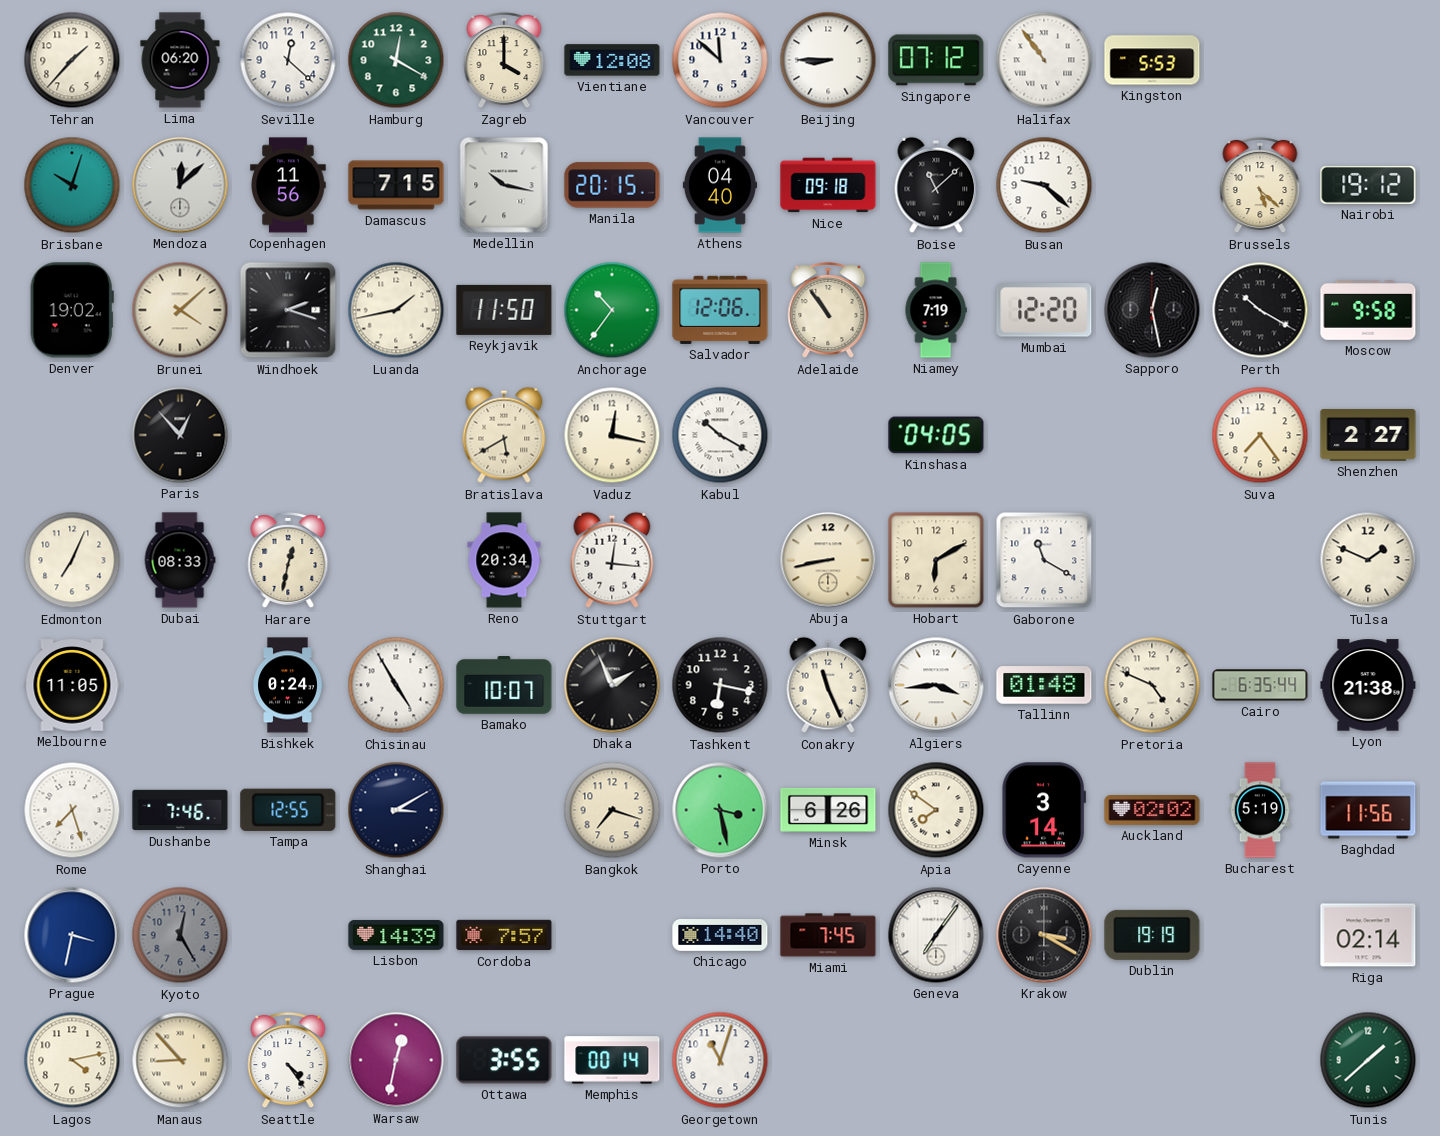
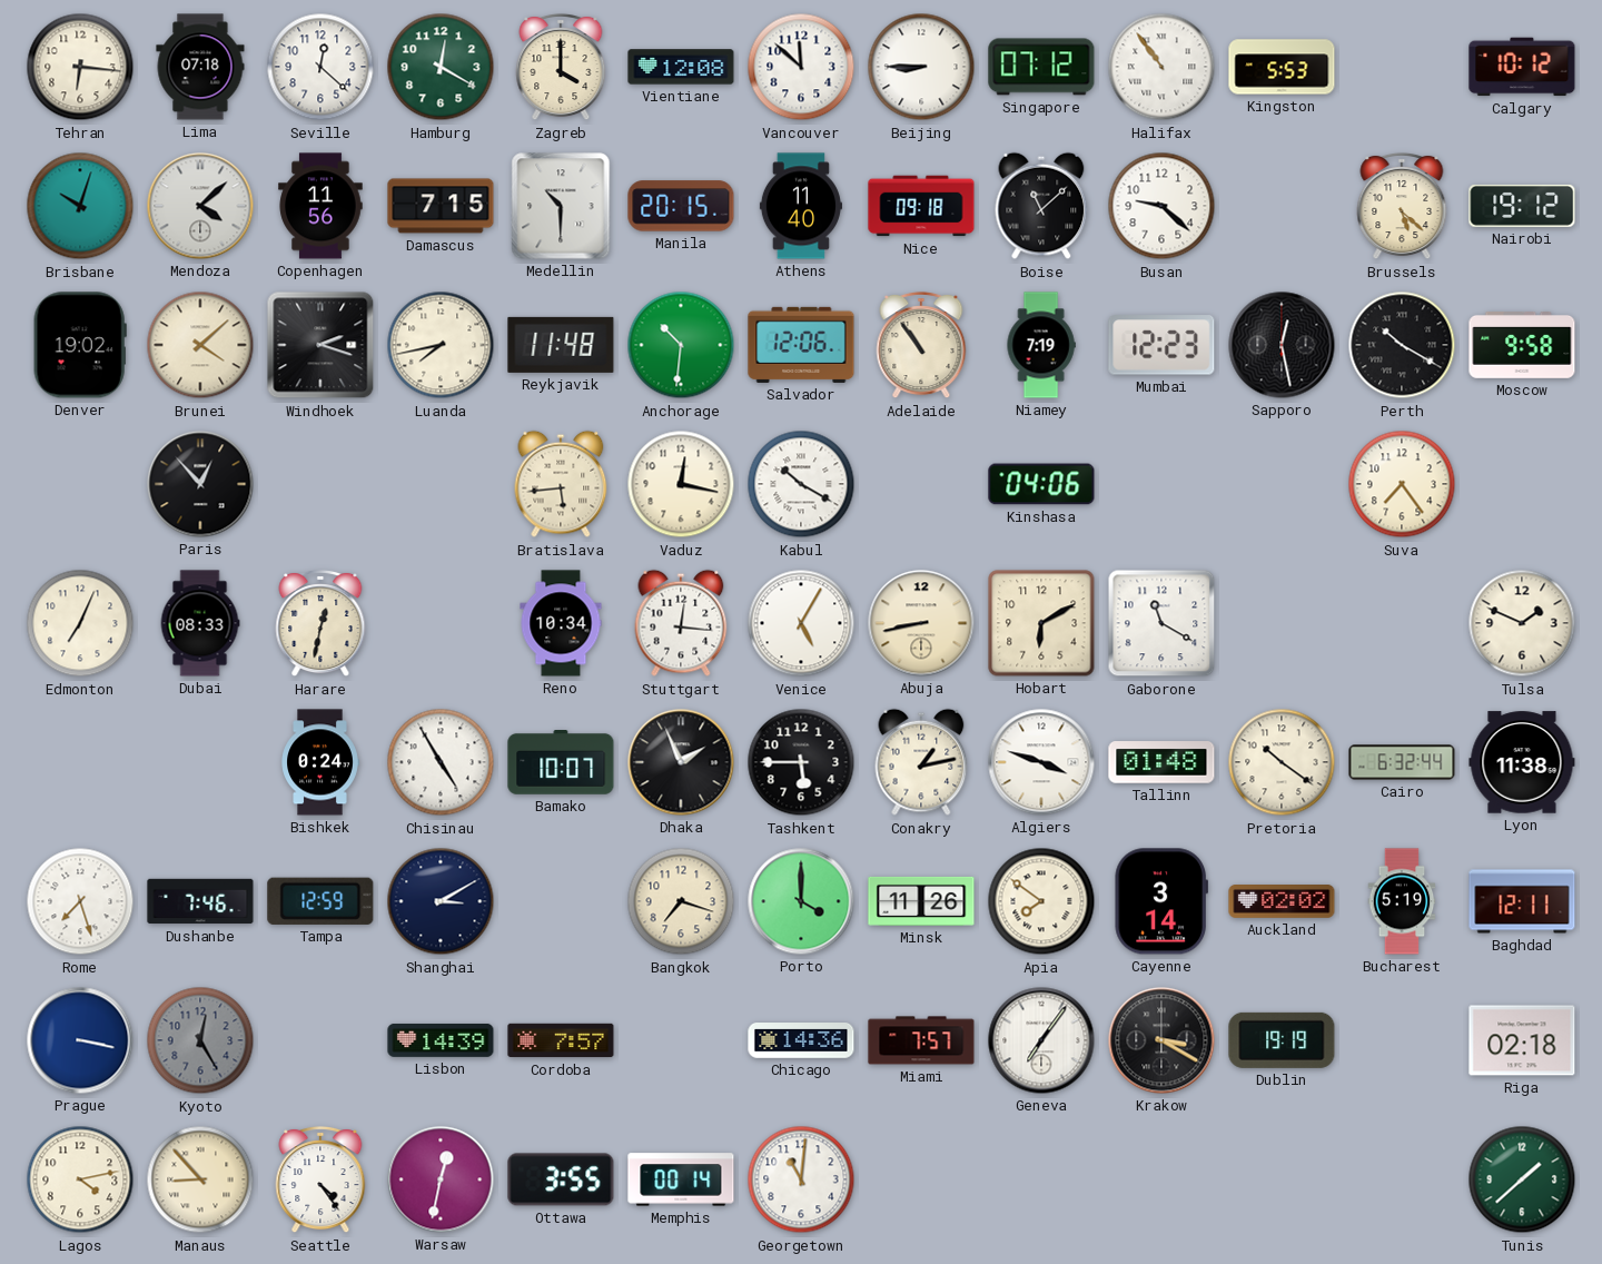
Tehran: 1:37 -> 6:16
Lima: 06:20 -> 07:18
Calgary: none -> 10:12
Mendoza: 12:08 -> 4:08
Medellin: 10:17 -> 10:30
Athens: 04:40 -> 11:40
Luanda: 1:43 -> 7:43
Reykjavik: 11:50 -> 11:48
Anchorage: 10:36 -> 10:31
Mumbai: 12:20 -> 12:23
Bratislava: 5:40 -> 5:44
Kinshasa: 04:05 -> 04:06
Shenzhen: 2:27 -> none
Reno: 20:34 -> 10:34
Venice: none -> 5:05
Melbourne: 11:05 -> none
Tashkent: 6:17 -> 5:45
Conakry: 11:26 -> 1:13
Algiers: 3:44 -> 3:48
Pretoria: 4:49 -> 10:21
Cairo: 6:35 -> 6:32
Lyon: 21:38 -> 11:38
Tampa: 12:55 -> 12:59
Porto: 3:28 -> 4:00
Minsk: 6:26 -> 11:26
Baghdad: 11:56 -> 12:11
Prague: 3:32 -> 3:17
Chicago: 14:40 -> 14:36
Miami: 7:45 -> 7:57
Riga: 02:14 -> 02:18
Georgetown: 11:03 -> 11:01
